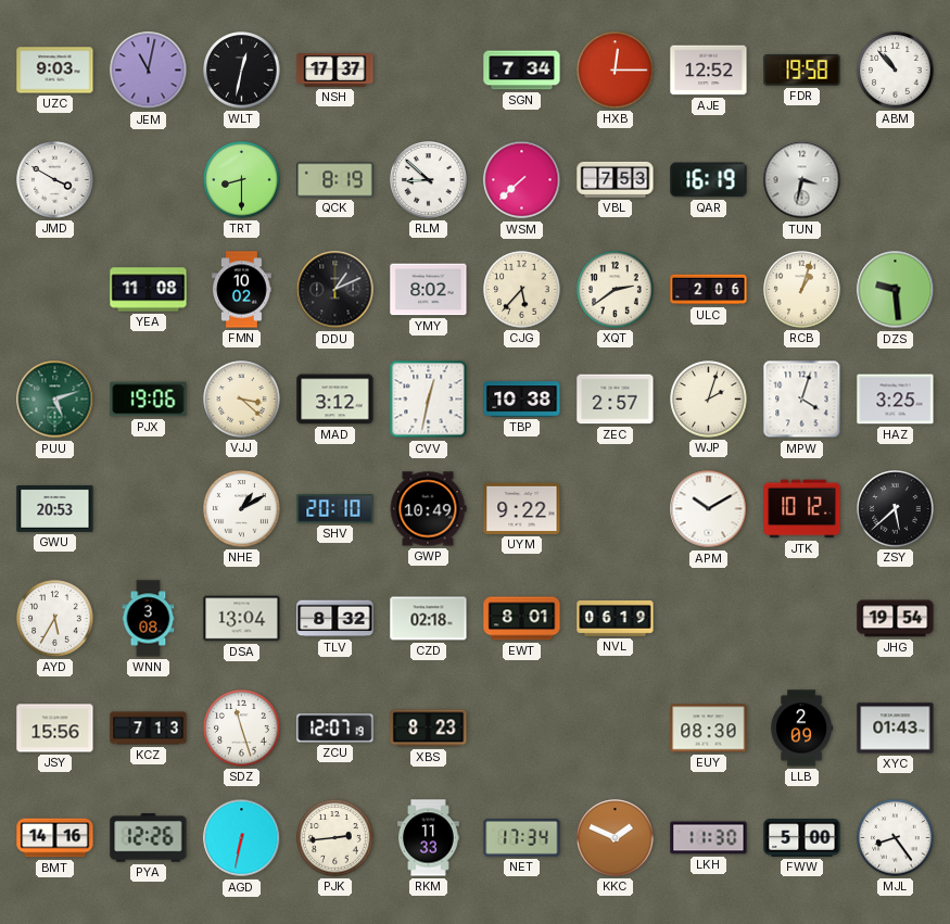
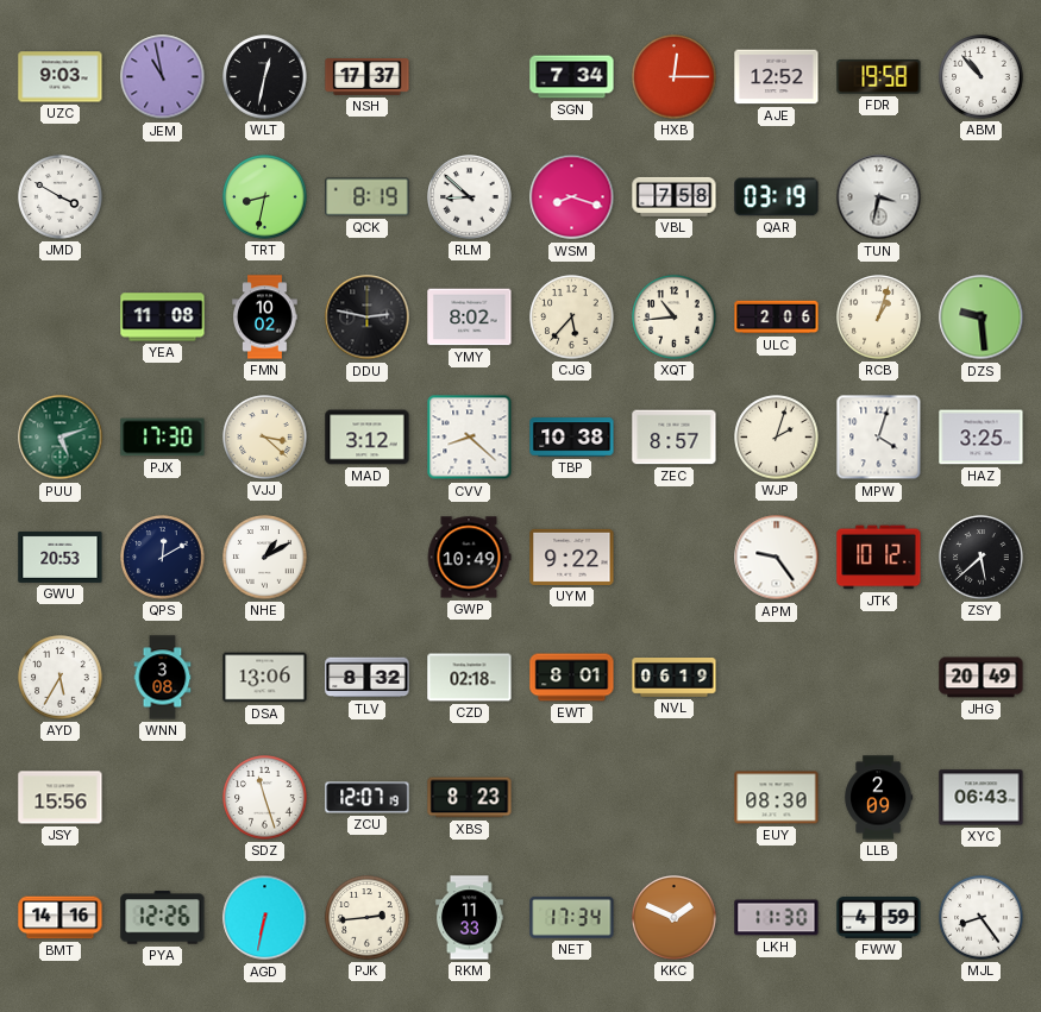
JEM: 11:02 -> 10:58
TRT: 8:30 -> 8:32
WSM: 7:38 -> 8:18
VBL: 7:53 -> 7:58
QAR: 16:19 -> 03:19
DDU: 1:11 -> 2:47
XQT: 2:39 -> 10:44
PJX: 19:06 -> 17:30
CVV: 12:32 -> 8:22
ZEC: 2:57 -> 8:57
QPS: none -> 12:10
SHV: 20:10 -> none
APM: 10:10 -> 9:24
DSA: 13:04 -> 13:06
JHG: 19:54 -> 20:49
KCZ: 7:13 -> none
XYC: 01:43 -> 06:43
FWW: 5:00 -> 4:59
